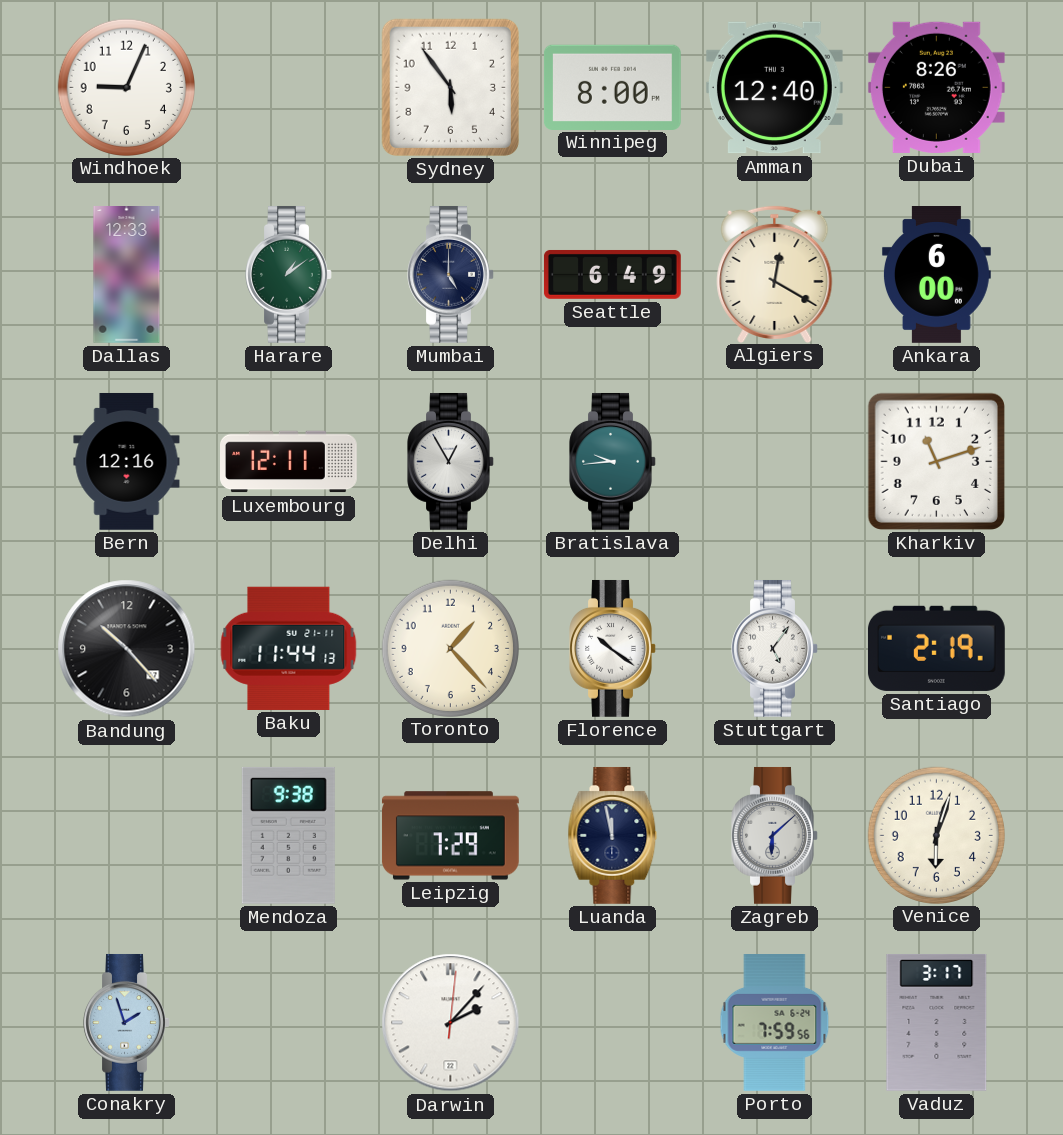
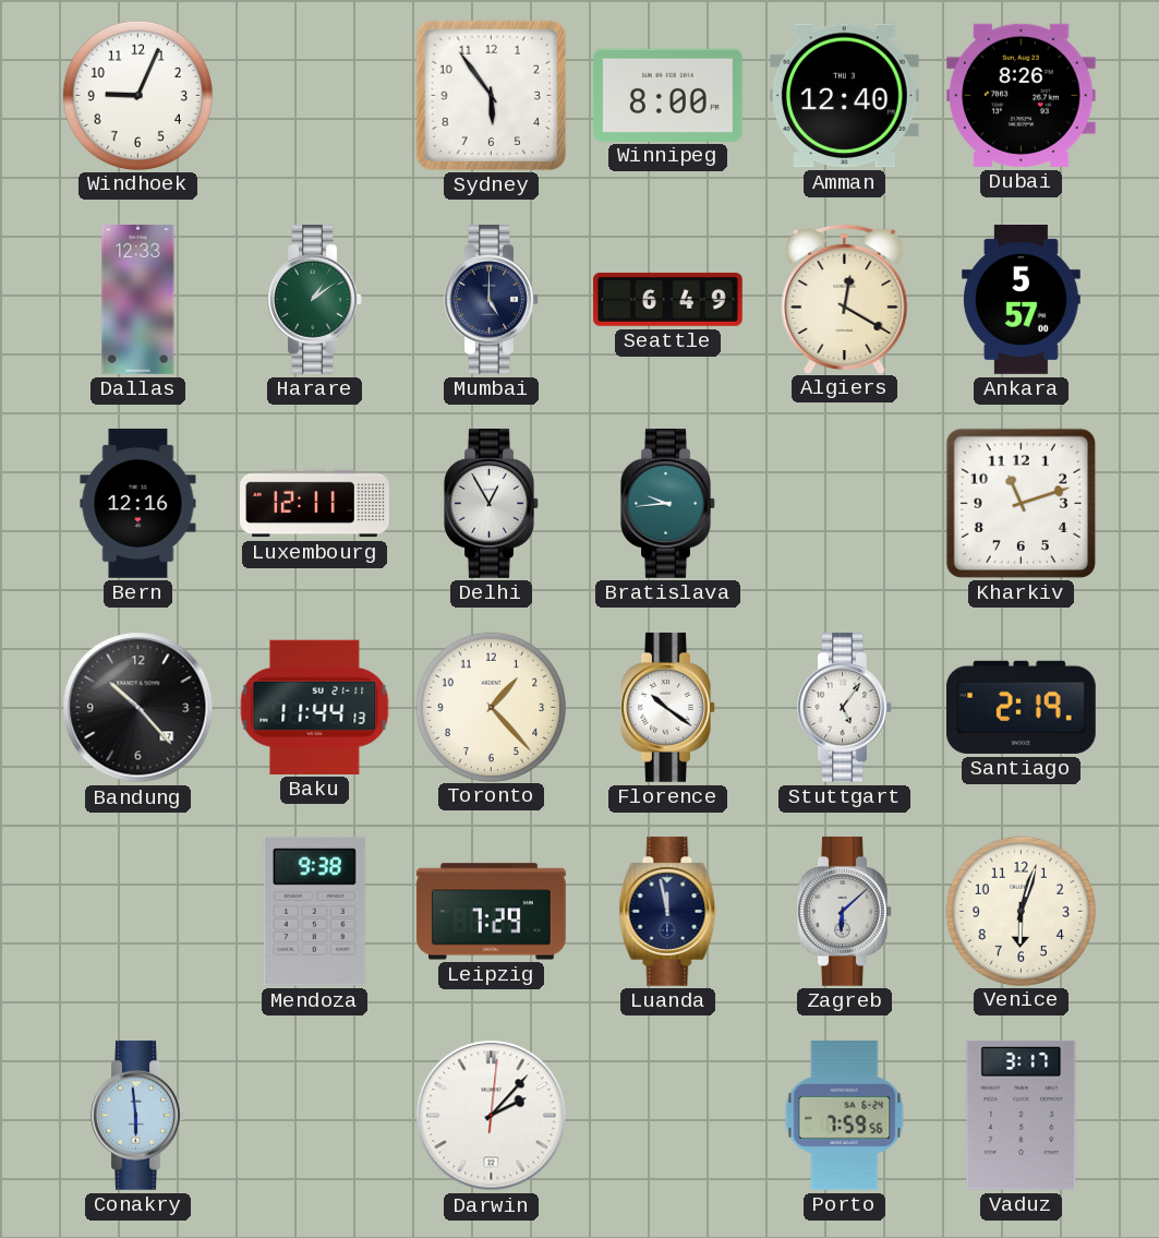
Ankara: 6:00 -> 5:57
Conakry: 1:57 -> 5:59
